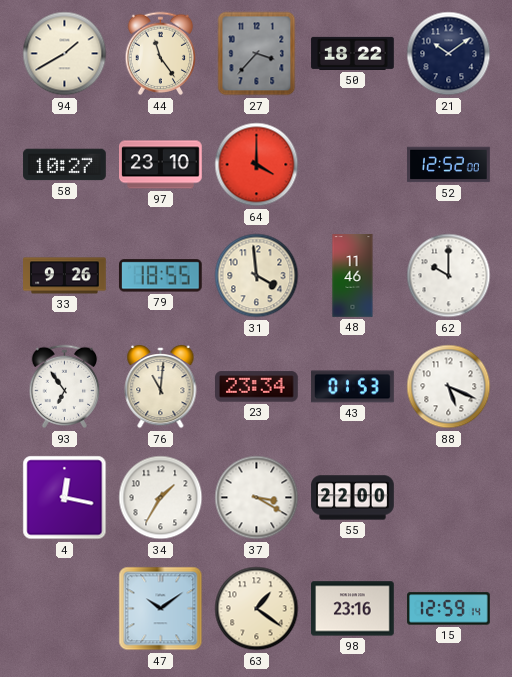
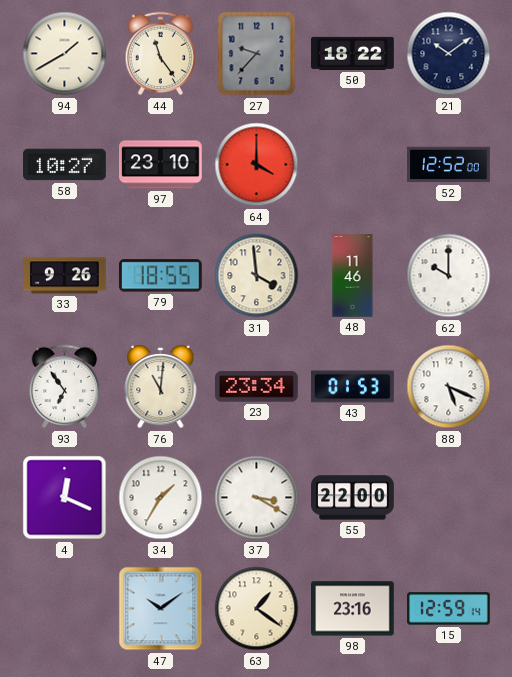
27: 3:37 -> 9:37
4: 12:17 -> 12:19
